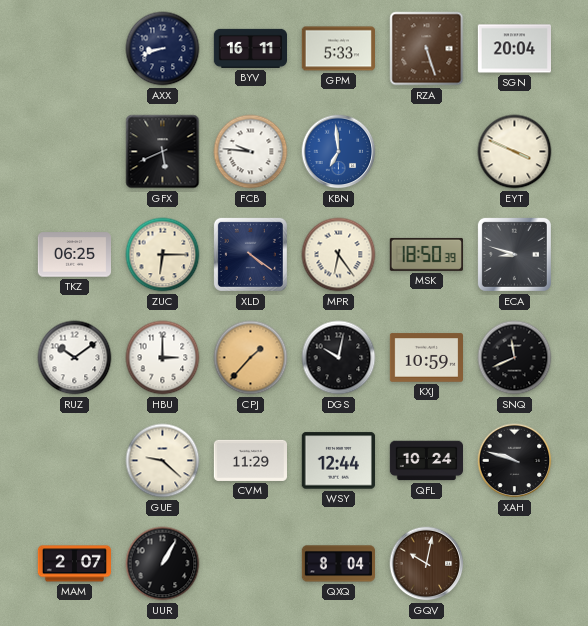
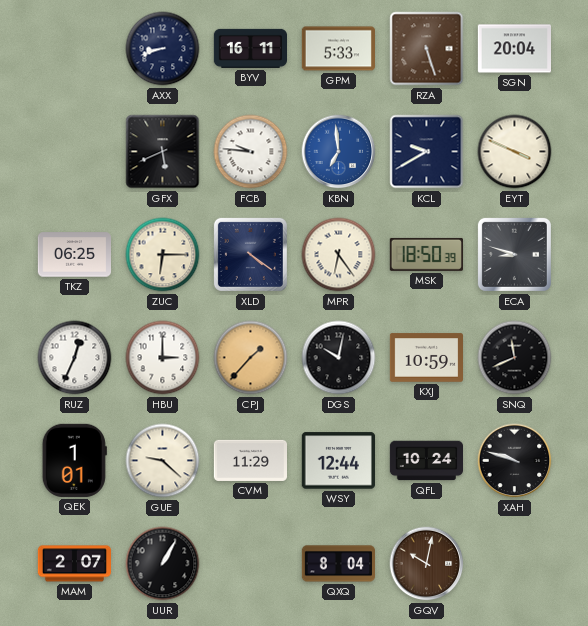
KCL: none -> 9:40
RUZ: 10:09 -> 12:34
QEK: none -> 1:01
